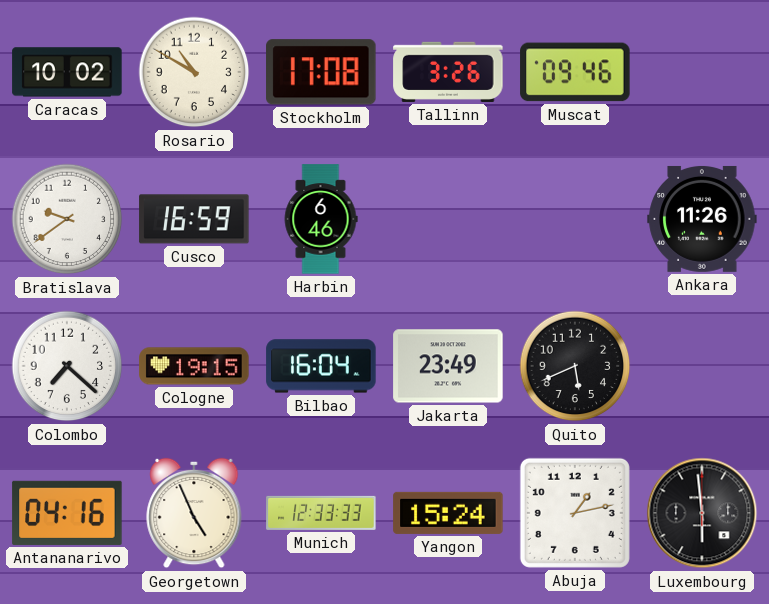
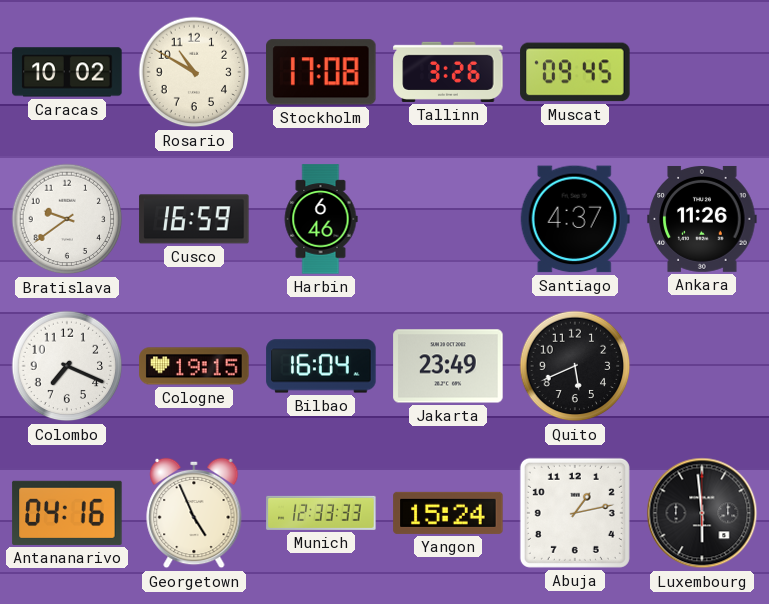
Muscat: 09:46 -> 09:45
Santiago: none -> 4:37
Colombo: 7:22 -> 7:19
